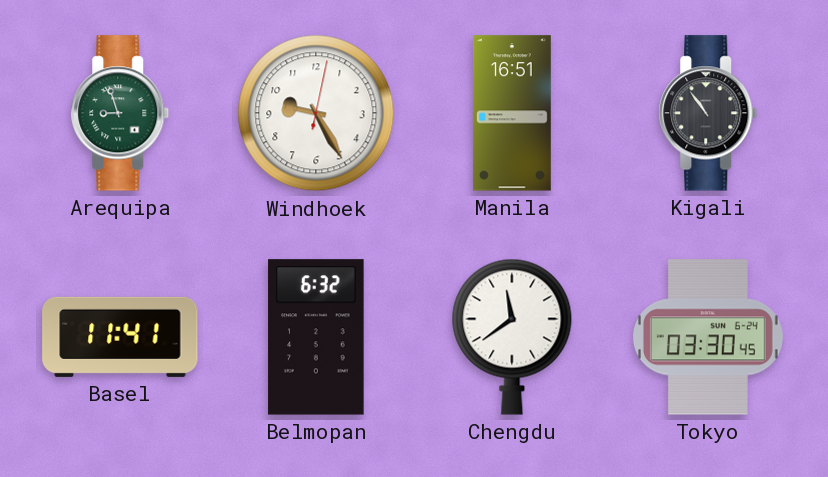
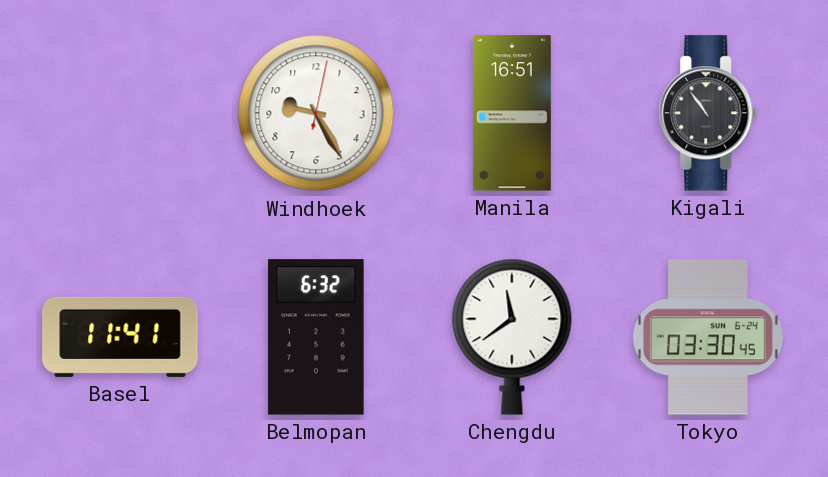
Arequipa: 8:57 -> none
